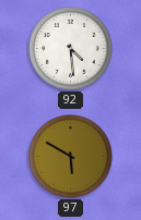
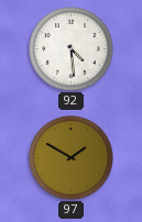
97: 5:50 -> 1:50
